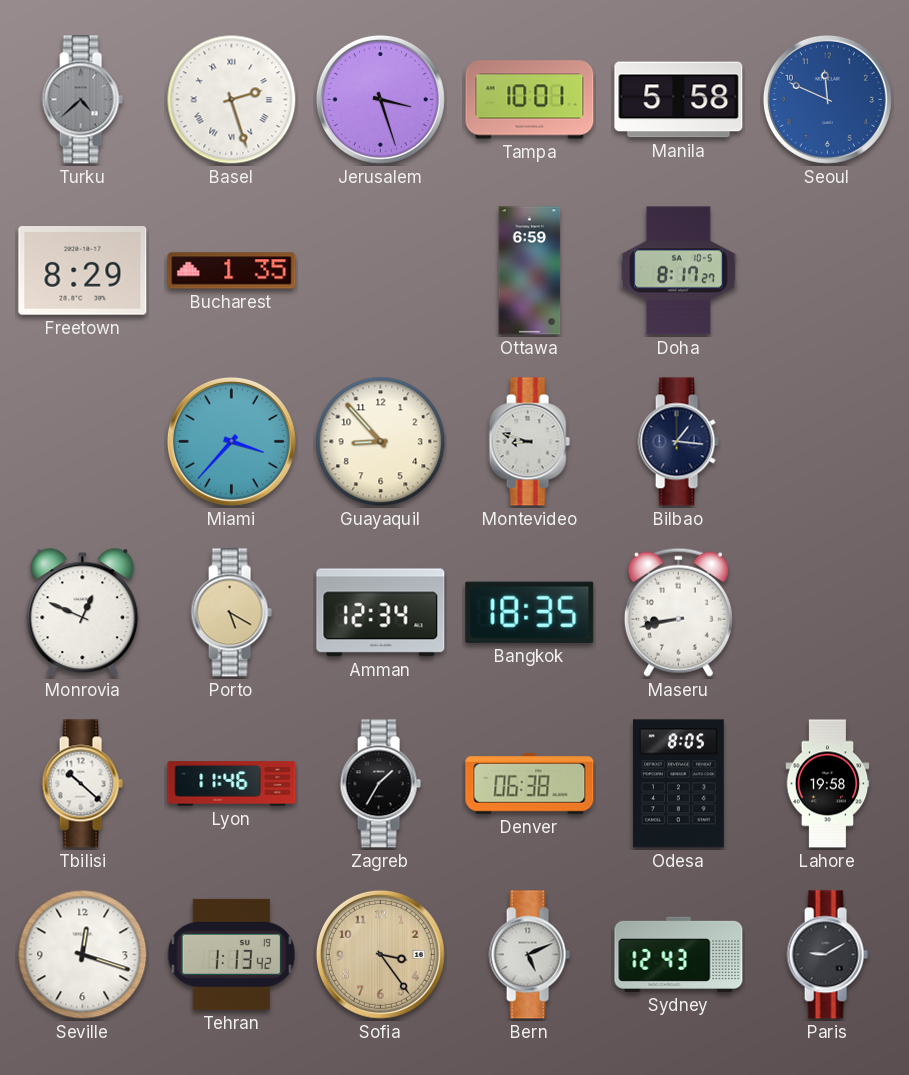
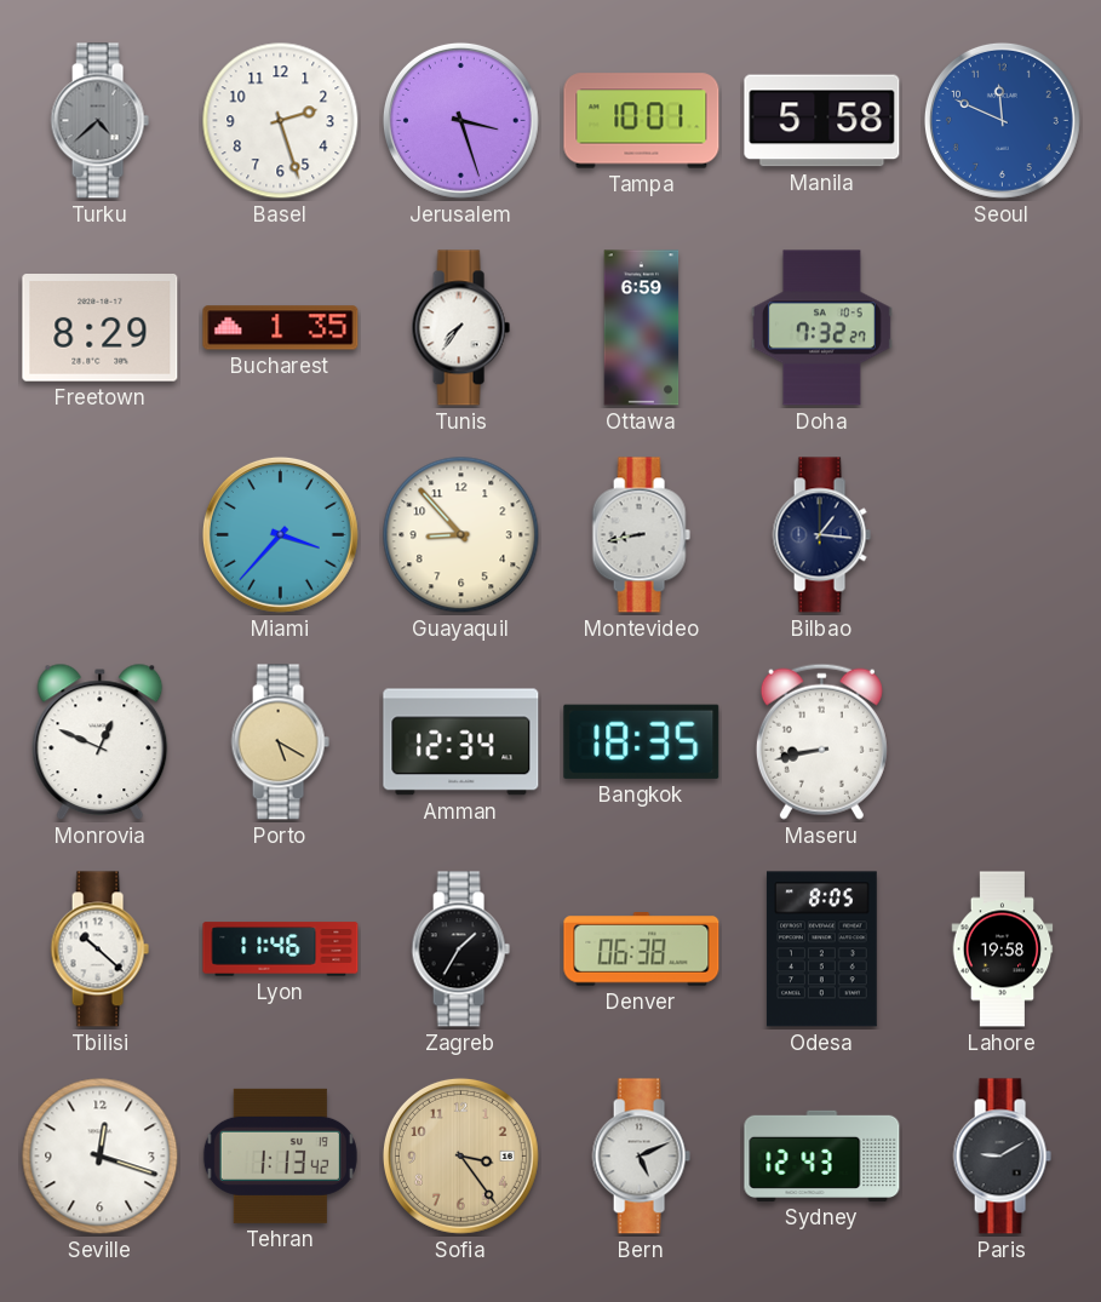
Basel numerals: Roman -> Arabic
Tunis: none -> 7:36
Doha: 8:17 -> 7:32
Montevideo: 8:48 -> 8:43
